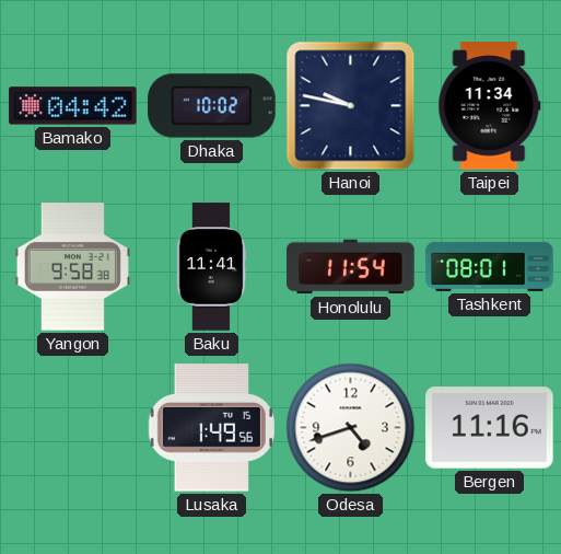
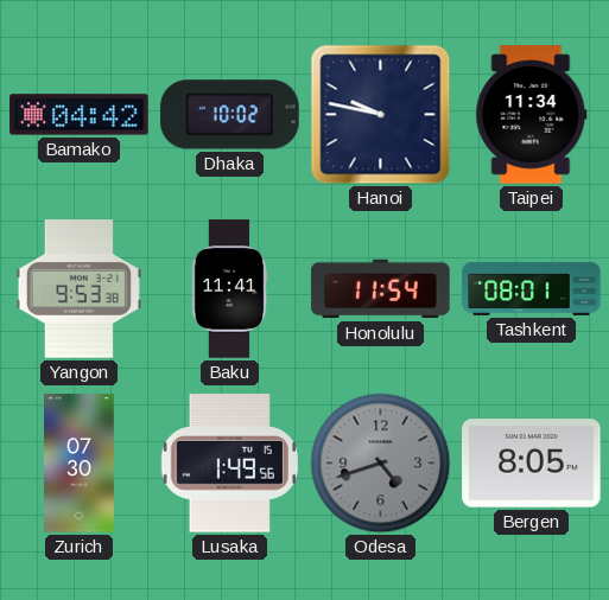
Yangon: 9:58 -> 9:53
Zurich: none -> 07:30
Odesa dial: white -> grey
Bergen: 11:16 -> 8:05
